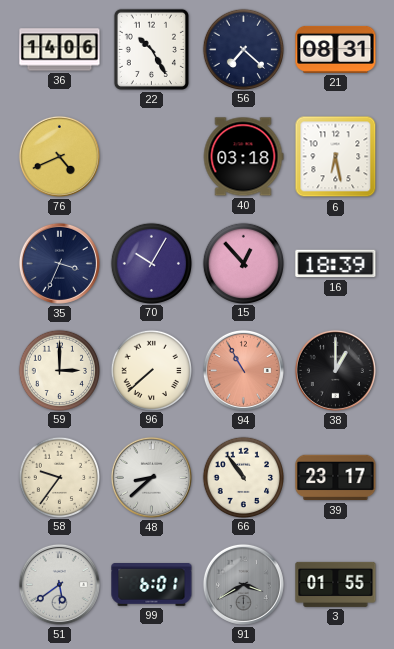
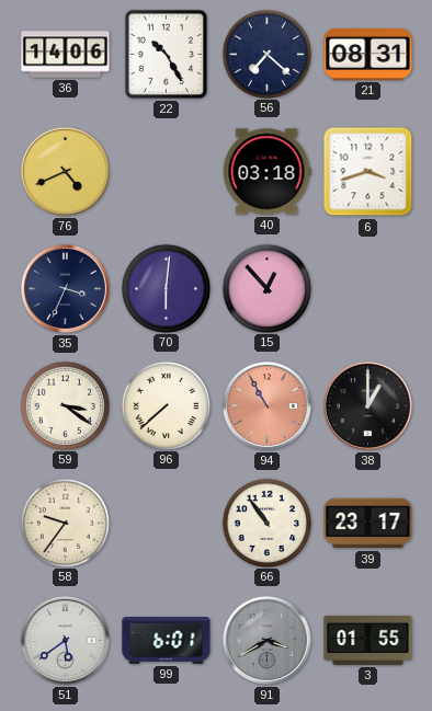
6: 6:28 -> 3:42
70: 10:05 -> 6:01
16: 18:39 -> none
59: 3:00 -> 3:21
48: 8:38 -> none
